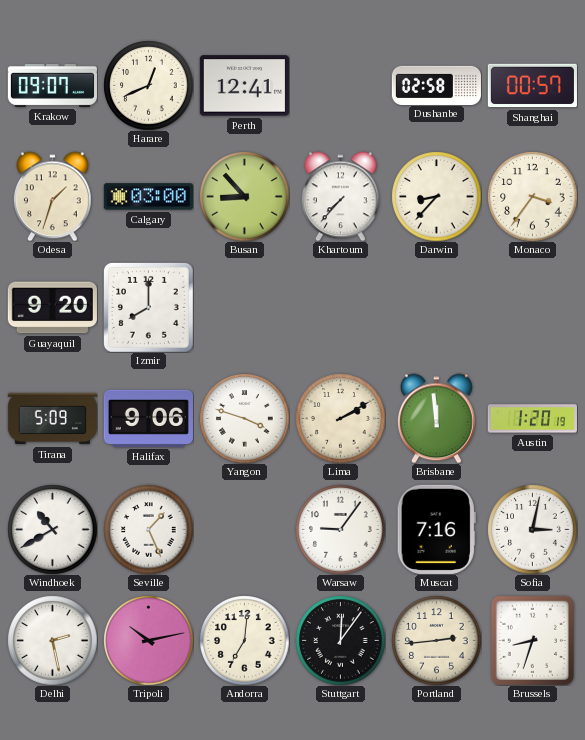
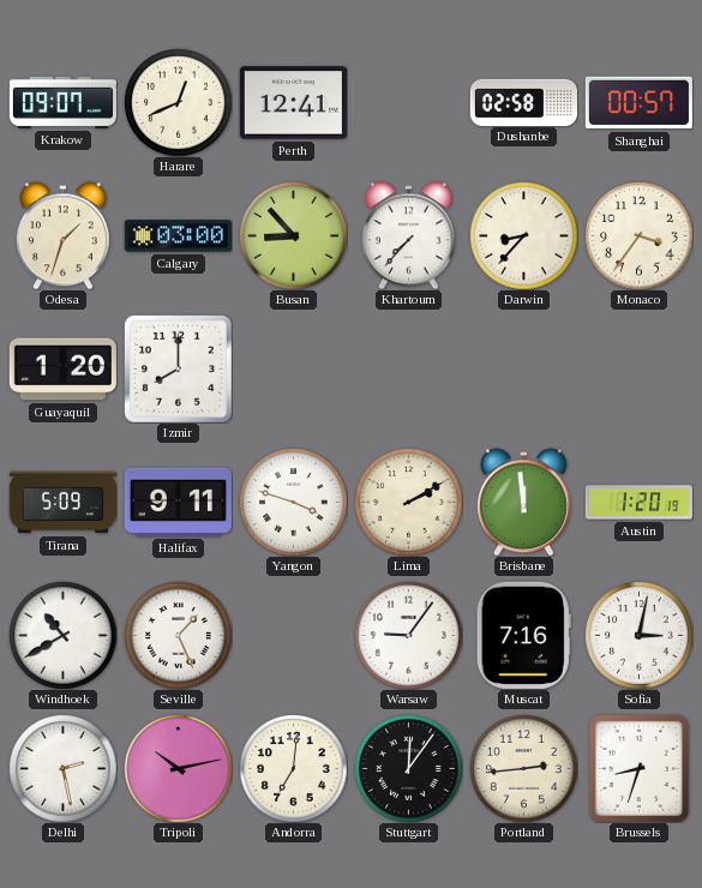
Guayaquil: 9:20 -> 1:20
Halifax: 9:06 -> 9:11
